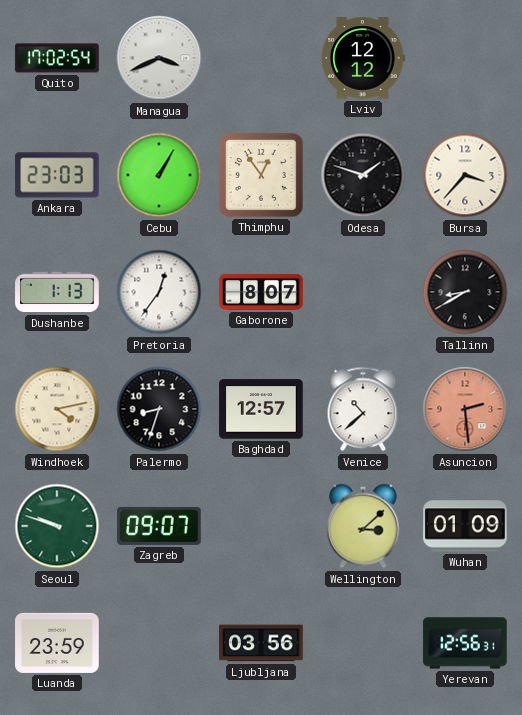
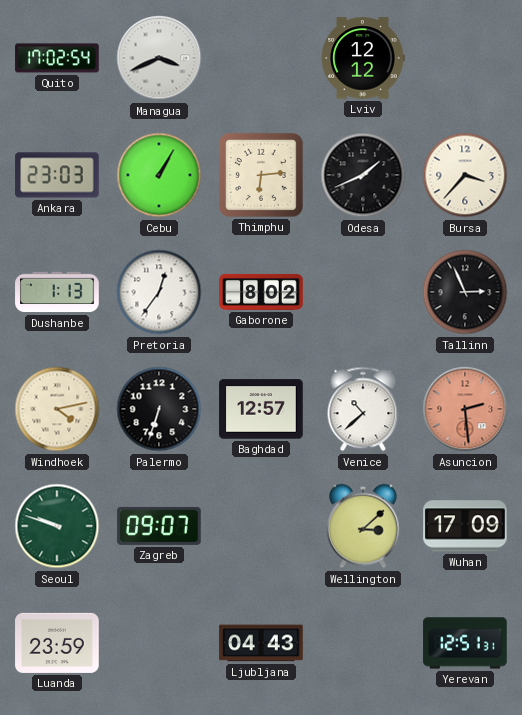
Thimphu: 12:54 -> 6:14
Odesa: 1:48 -> 1:41
Gaborone: 8:07 -> 8:02
Tallinn: 8:40 -> 2:56
Palermo: 8:33 -> 6:33
Wuhan: 01:09 -> 17:09
Ljubljana: 03:56 -> 04:43
Yerevan: 12:56 -> 12:51
